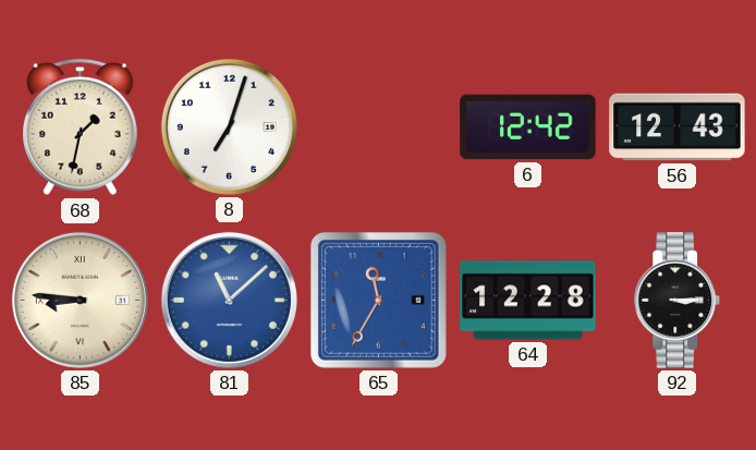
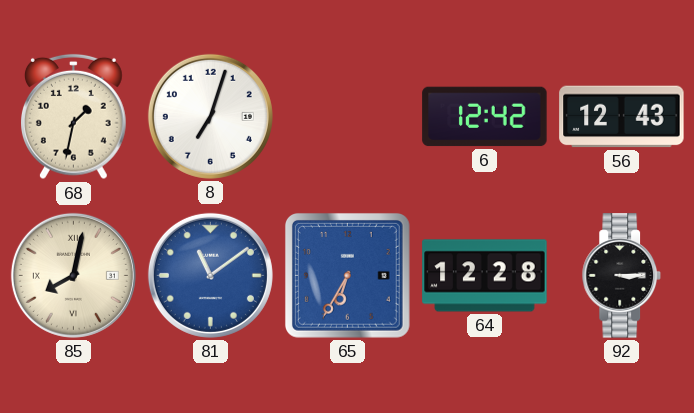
85: 8:46 -> 8:02
81: 11:08 -> 11:09
65: 11:35 -> 6:35
